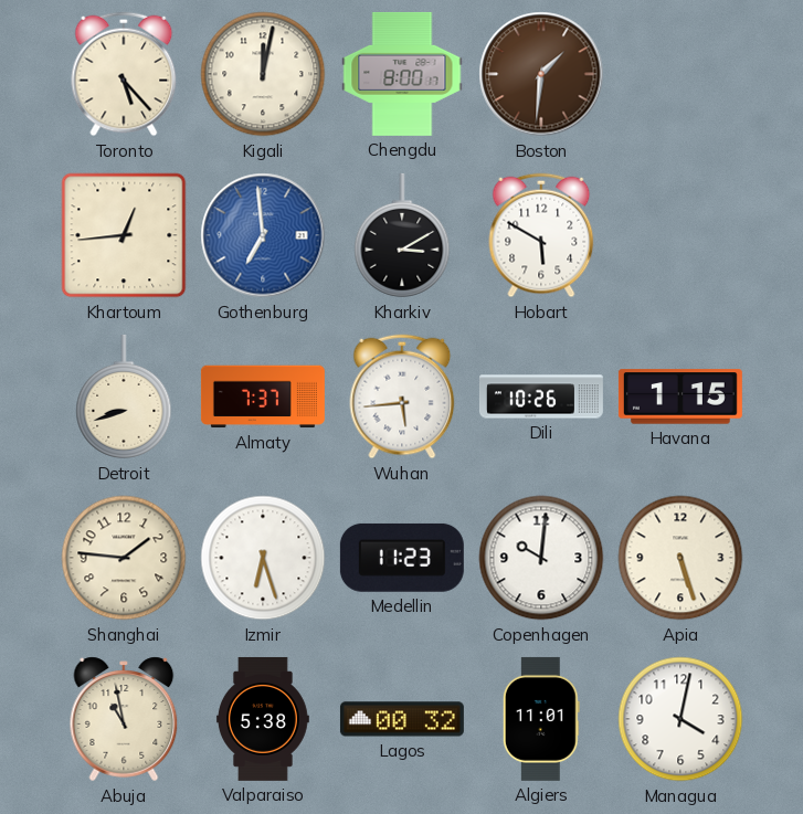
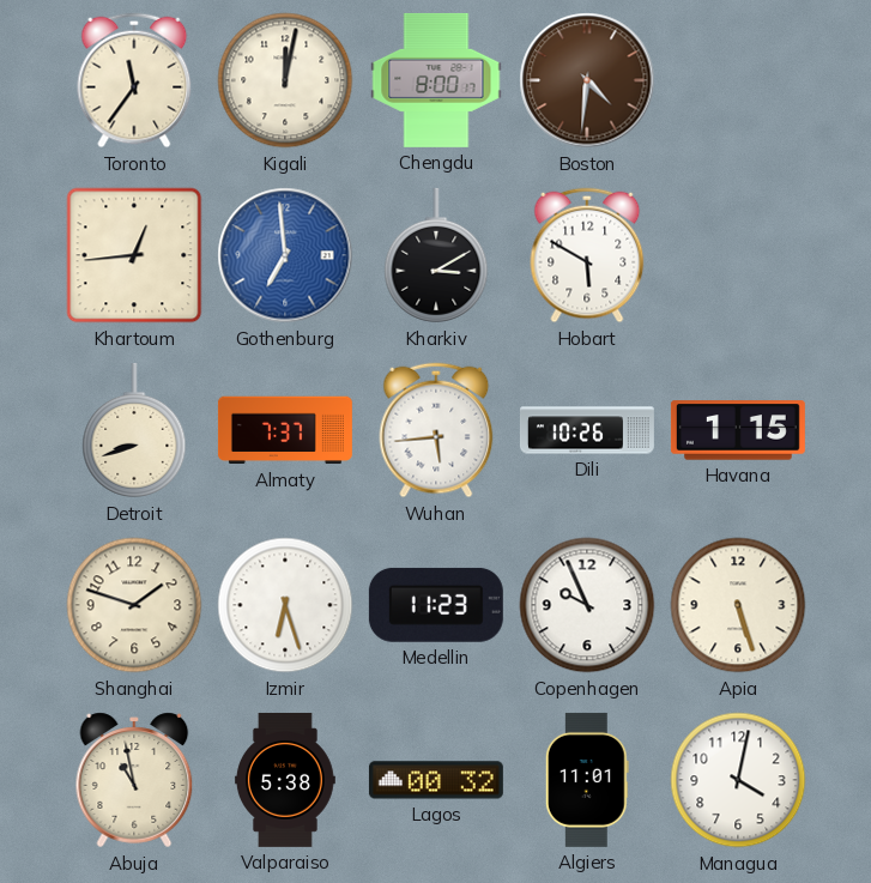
Toronto: 5:23 -> 11:36
Boston: 1:31 -> 4:31
Shanghai: 1:46 -> 1:48
Copenhagen: 10:01 -> 9:56
